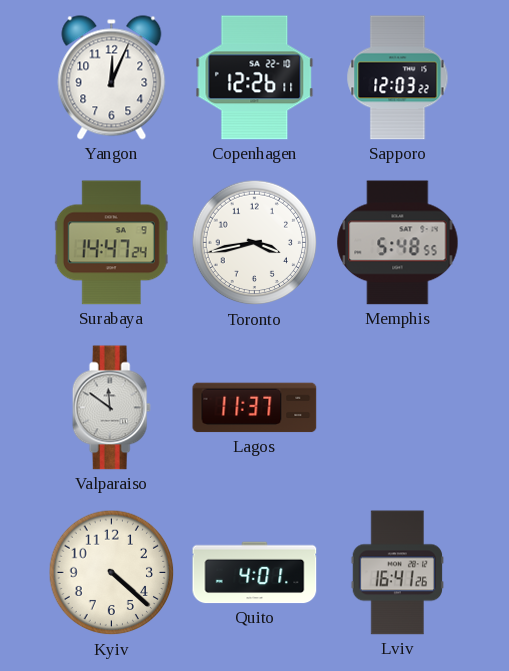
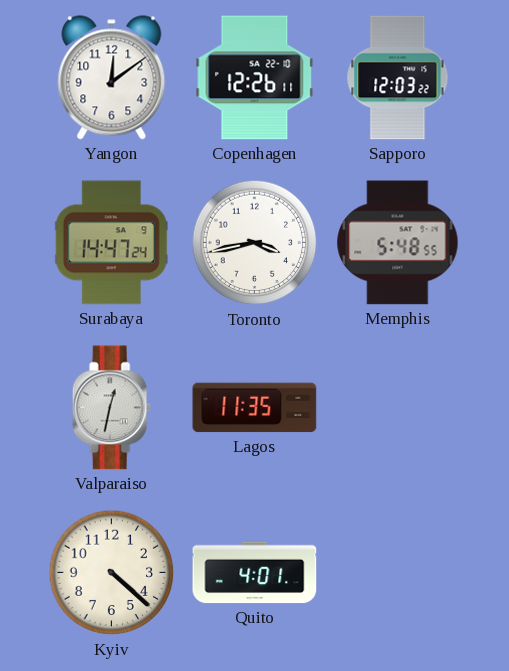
Yangon: 12:04 -> 12:09
Valparaiso: 11:51 -> 12:32
Lagos: 11:37 -> 11:35
Lviv: 16:41 -> none
